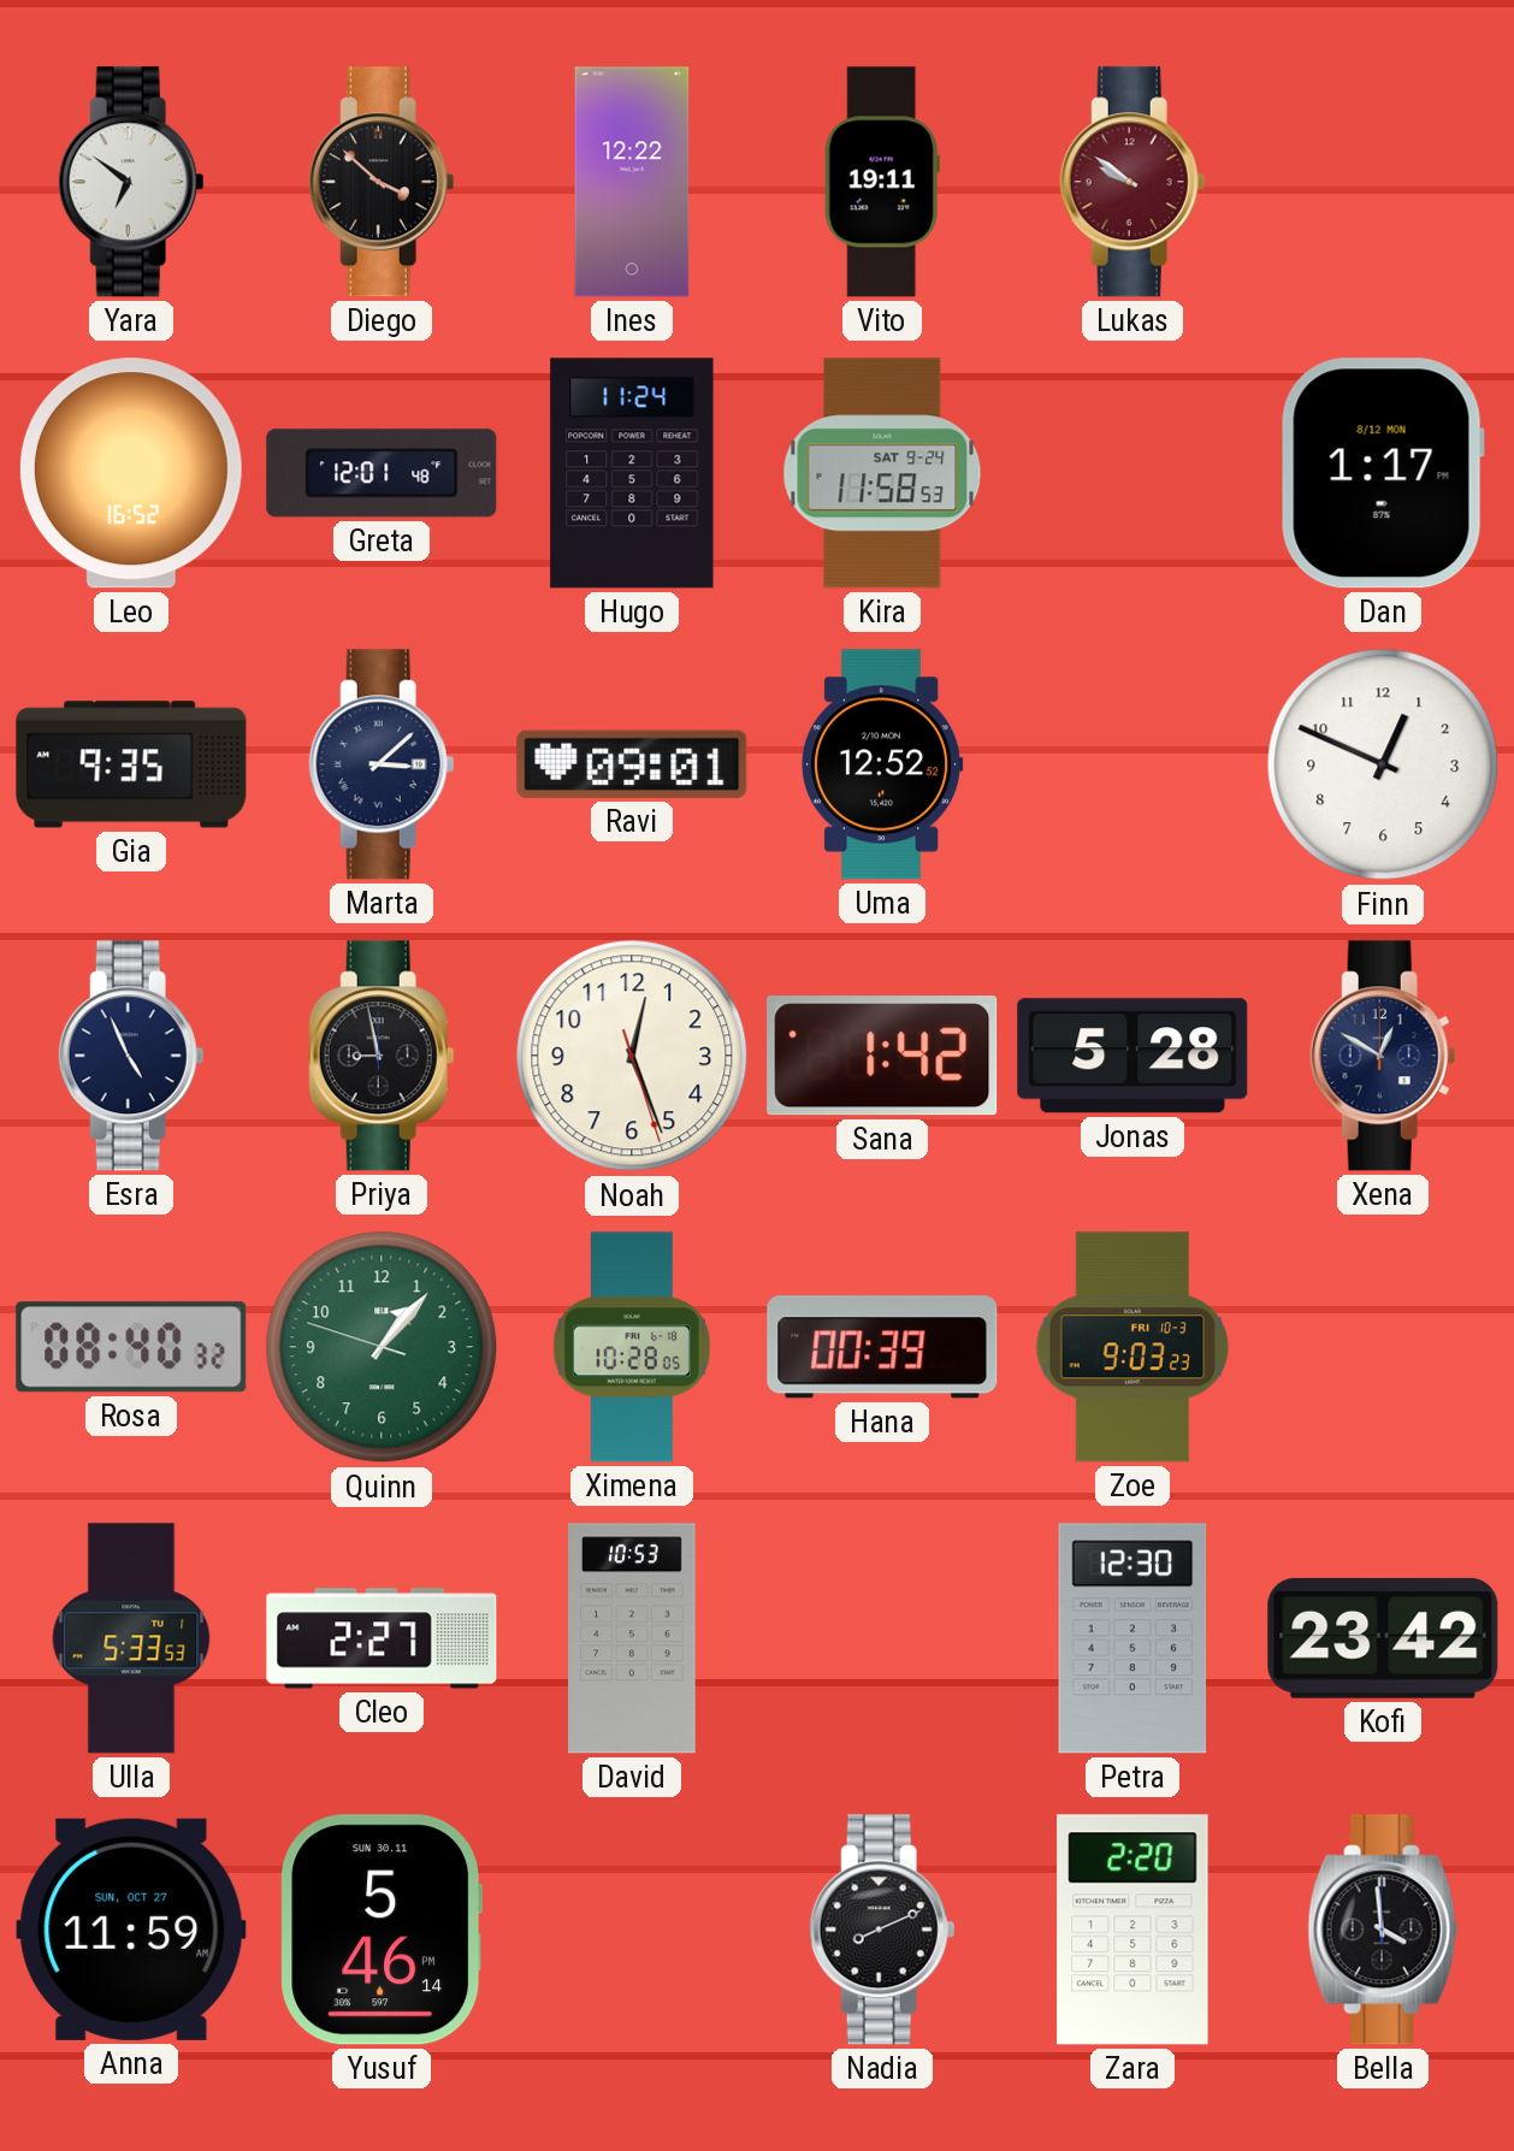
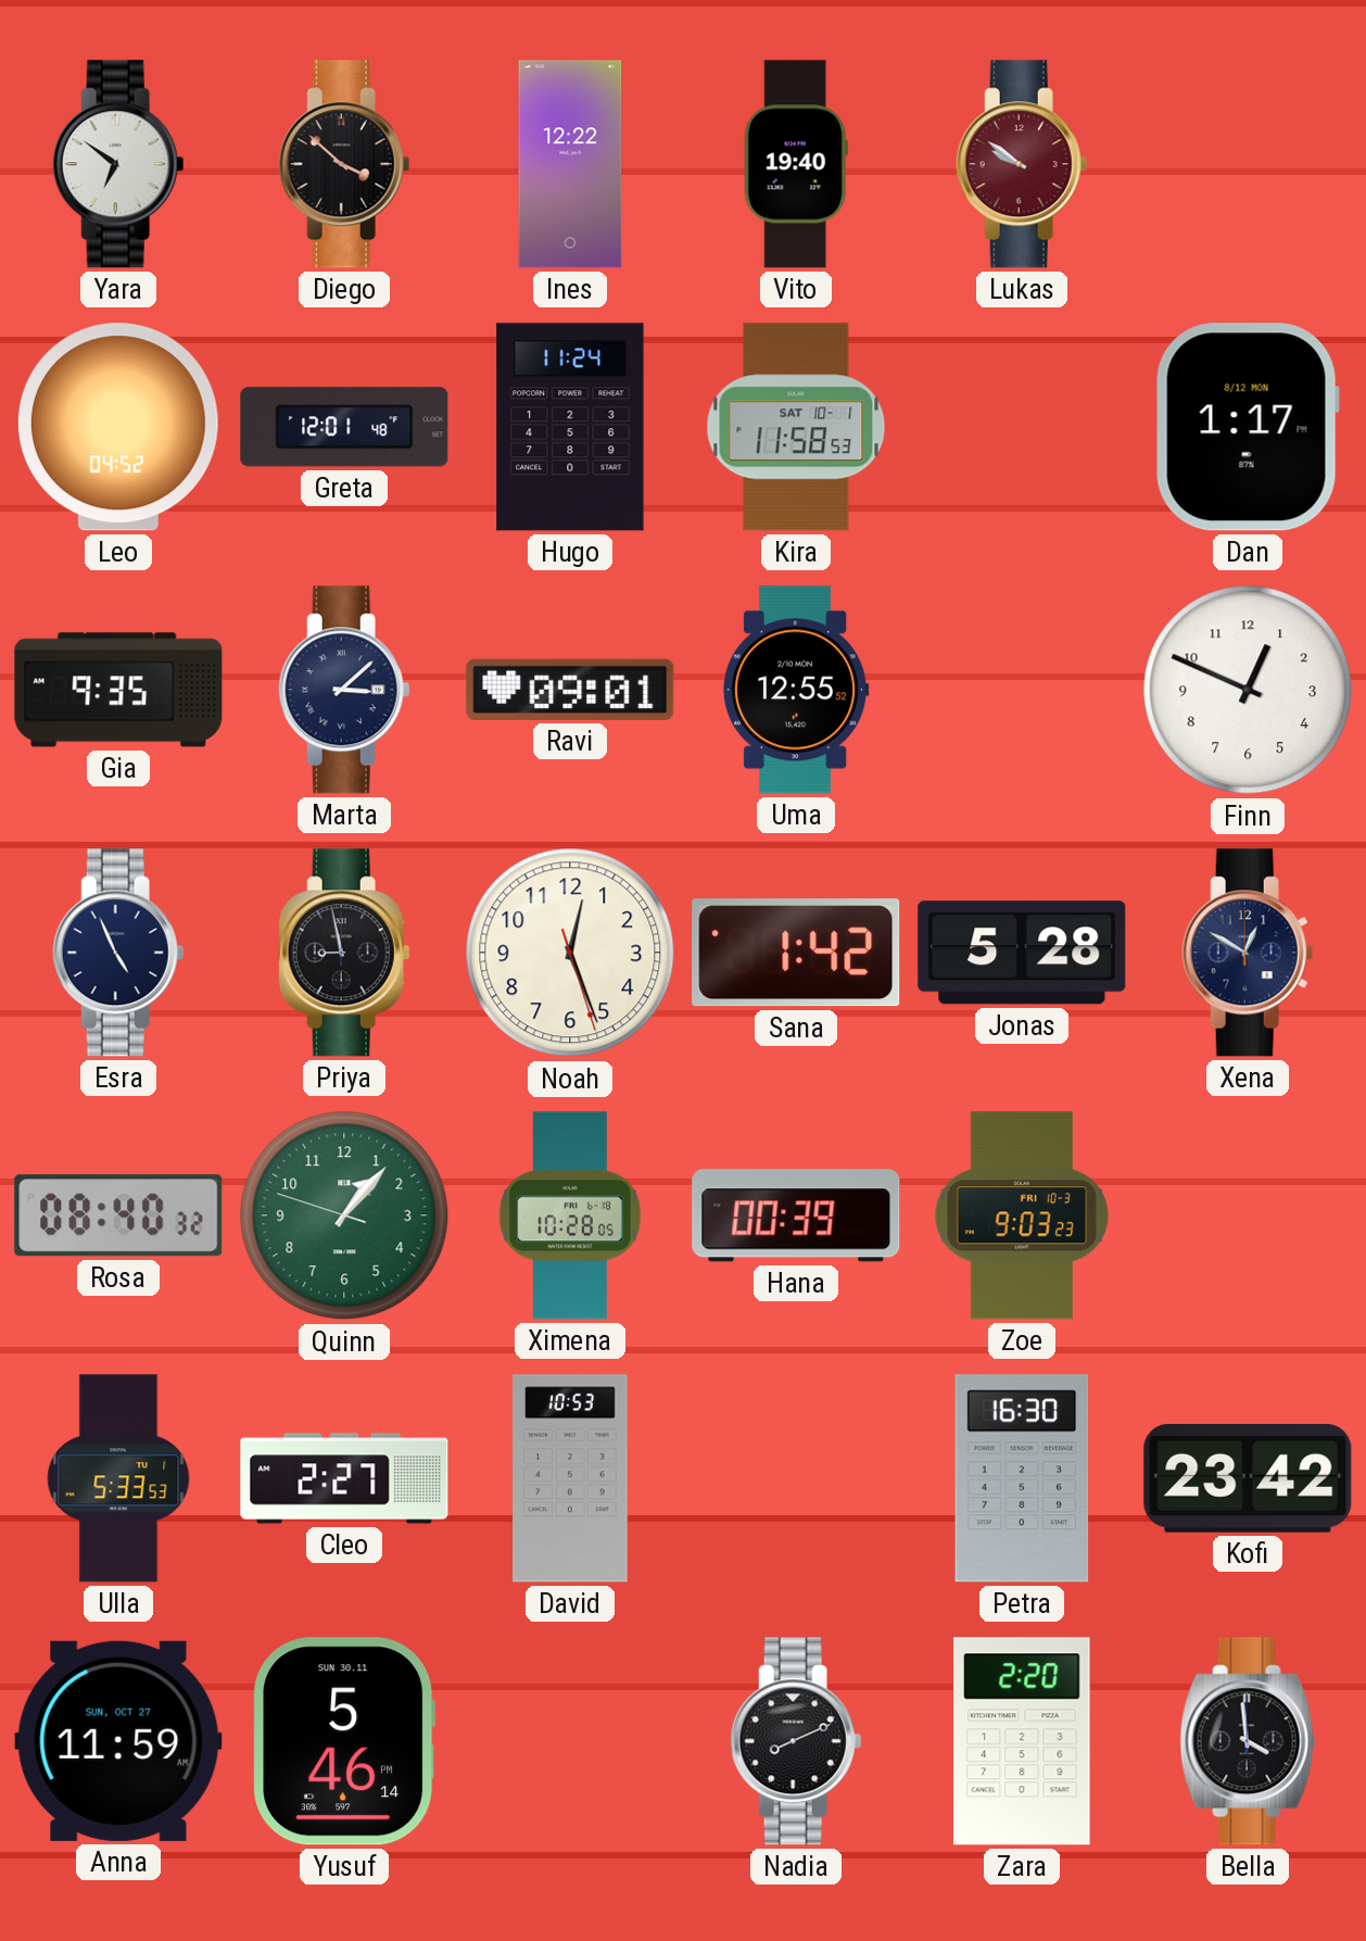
Vito: 19:11 -> 19:40
Leo: 16:52 -> 04:52
Kira date: SAT 9-24 -> SAT 10-1
Uma: 12:52 -> 12:55
Petra: 12:30 -> 16:30
